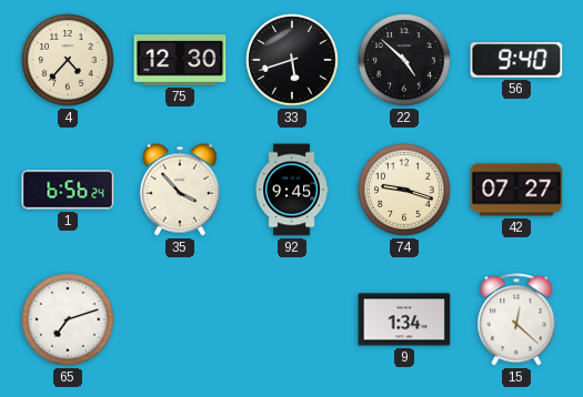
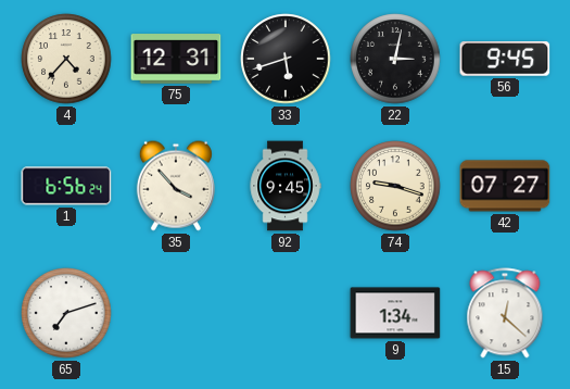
75: 12:30 -> 12:31
22: 4:52 -> 3:02
56: 9:40 -> 9:45
